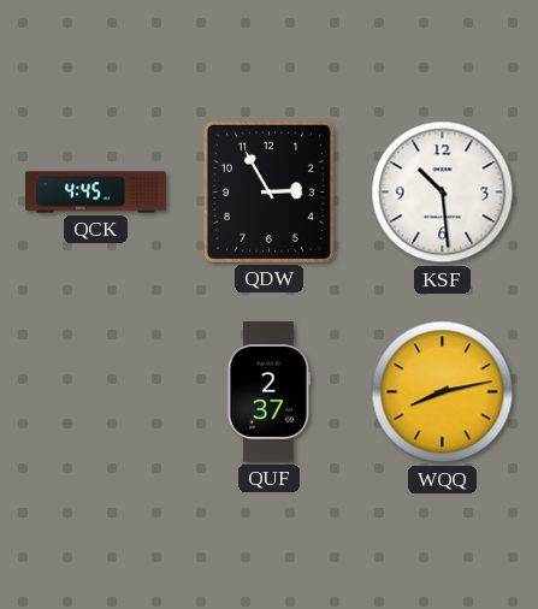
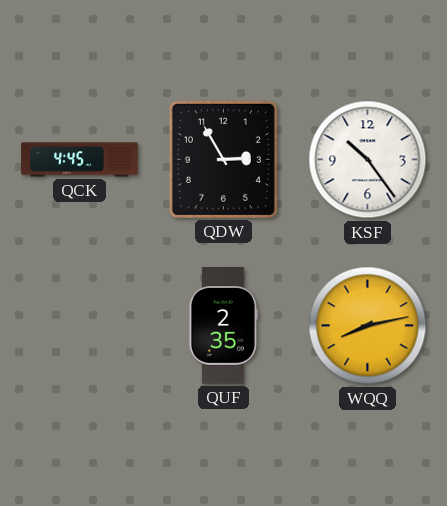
KSF: 10:29 -> 10:24
QUF: 2:37 -> 2:35
